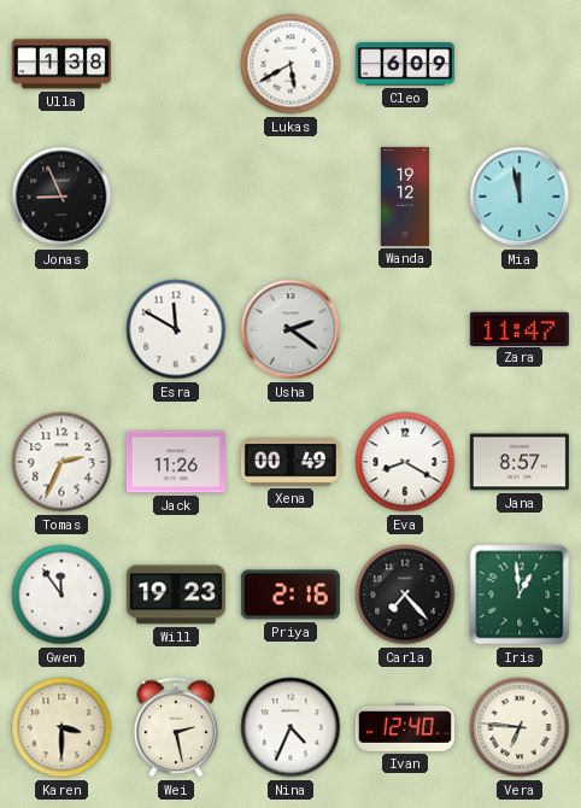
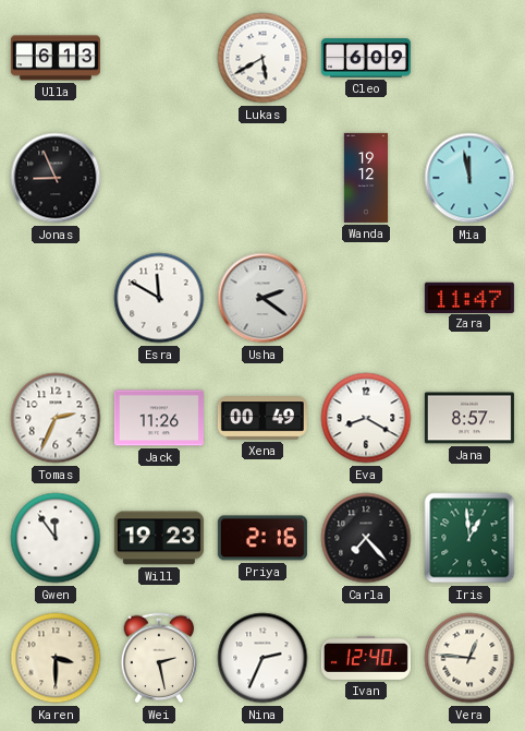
Ulla: 1:38 -> 6:13
Nina: 4:34 -> 2:34
Vera: 6:46 -> 12:46
